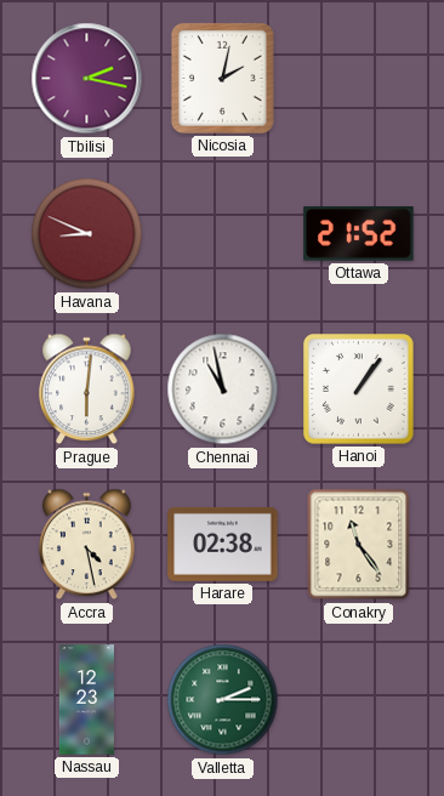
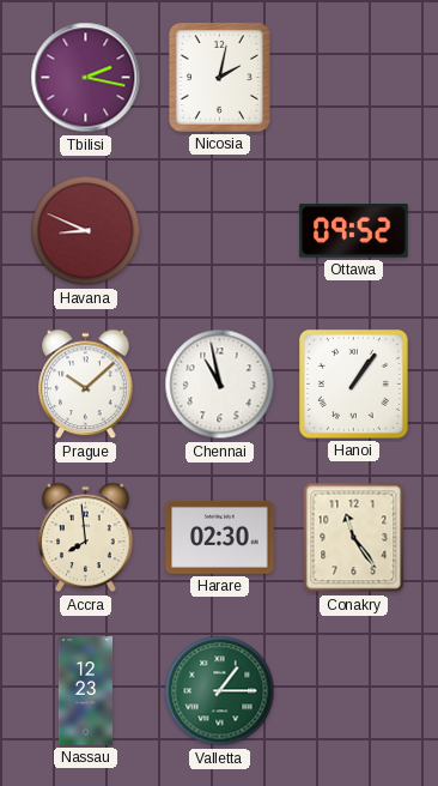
Ottawa: 21:52 -> 09:52
Prague: 6:01 -> 10:08
Accra: 4:28 -> 7:59
Harare: 02:38 -> 02:30
Valletta: 2:15 -> 1:15
